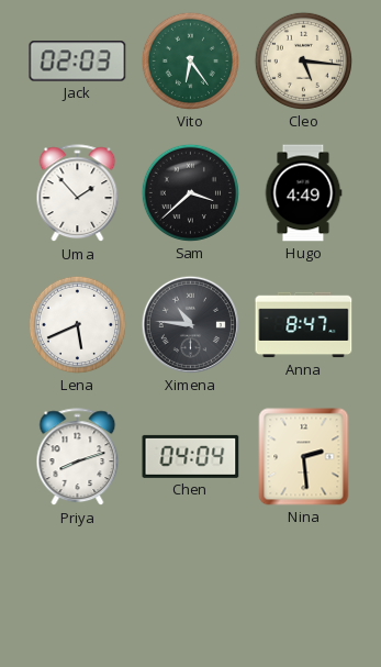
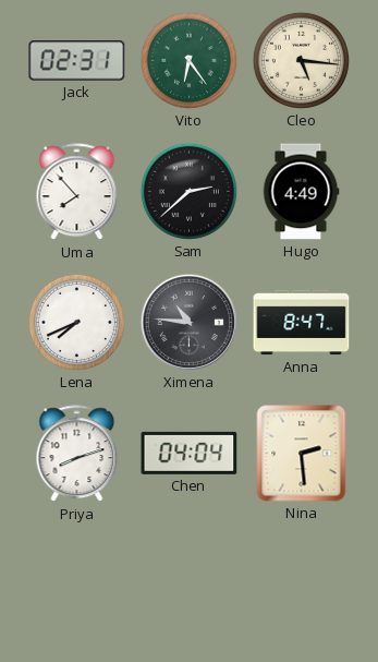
Jack: 02:03 -> 02:31
Uma: 1:53 -> 7:53
Sam: 3:38 -> 2:38
Lena: 5:41 -> 7:41
